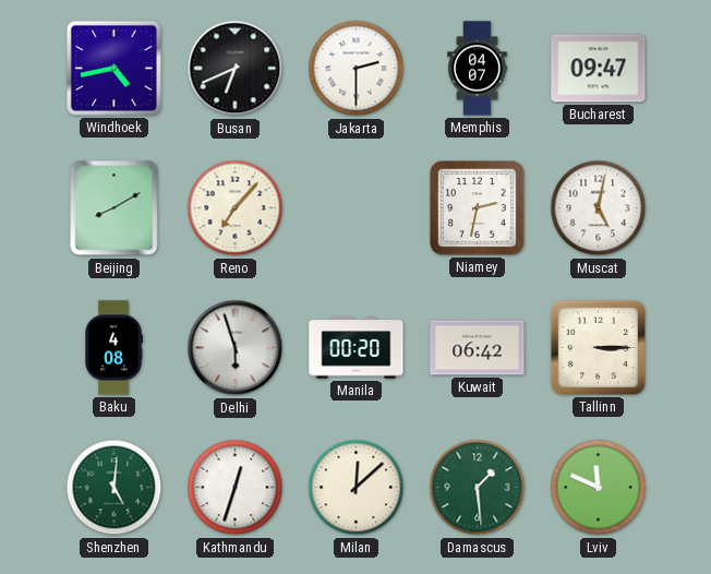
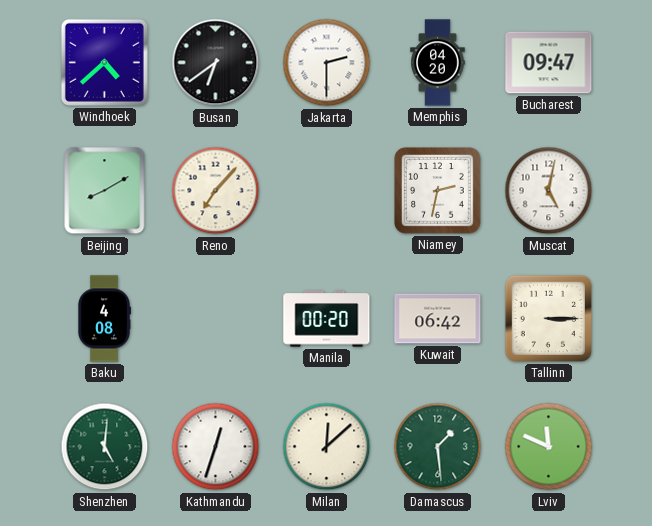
Windhoek: 4:43 -> 4:38
Busan: 6:41 -> 6:39
Memphis: 04:07 -> 04:20
Delhi: 5:57 -> none
